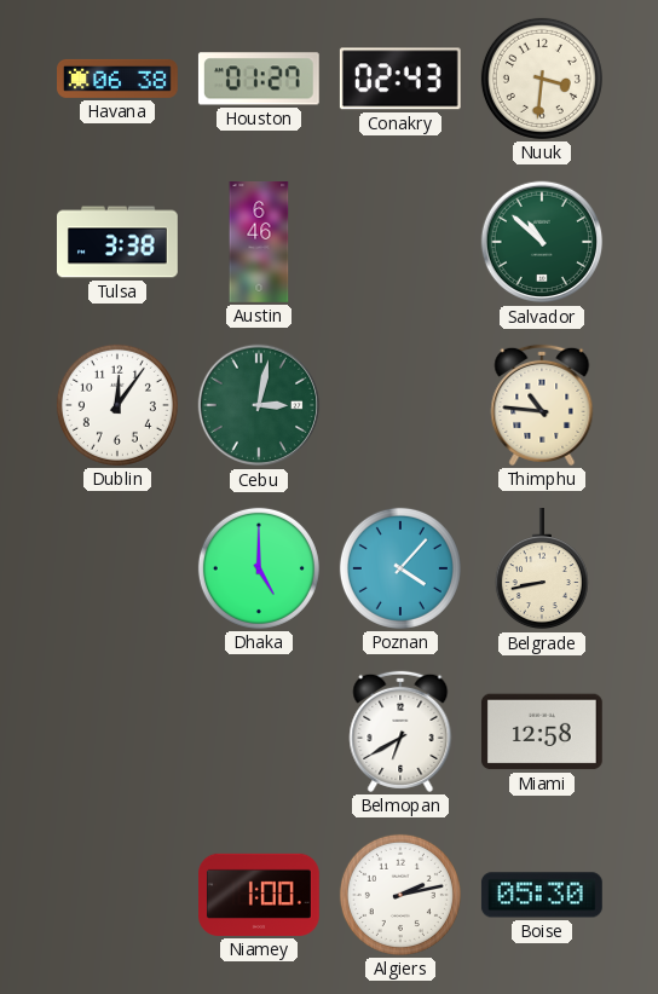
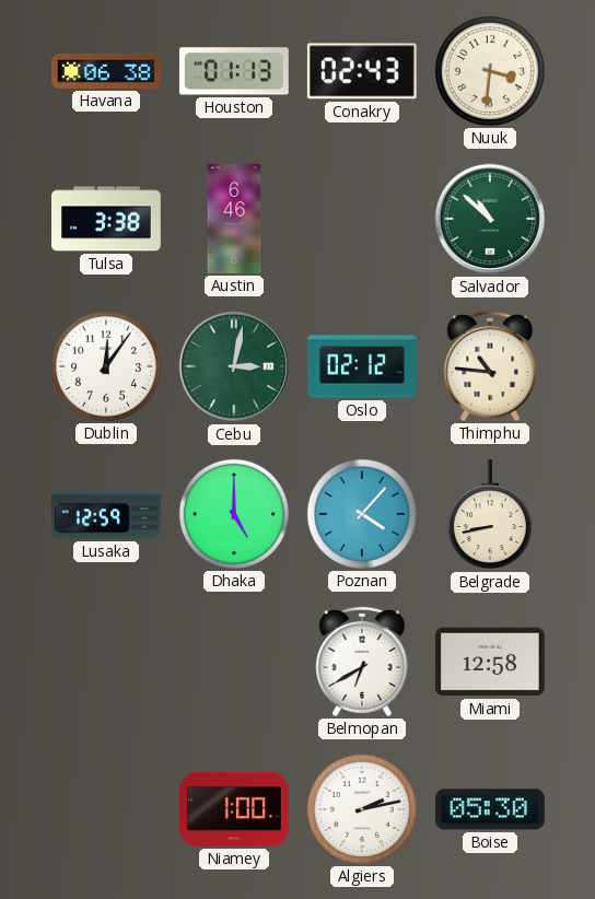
Houston: 01:27 -> 01:13
Oslo: none -> 02:12
Lusaka: none -> 12:59
